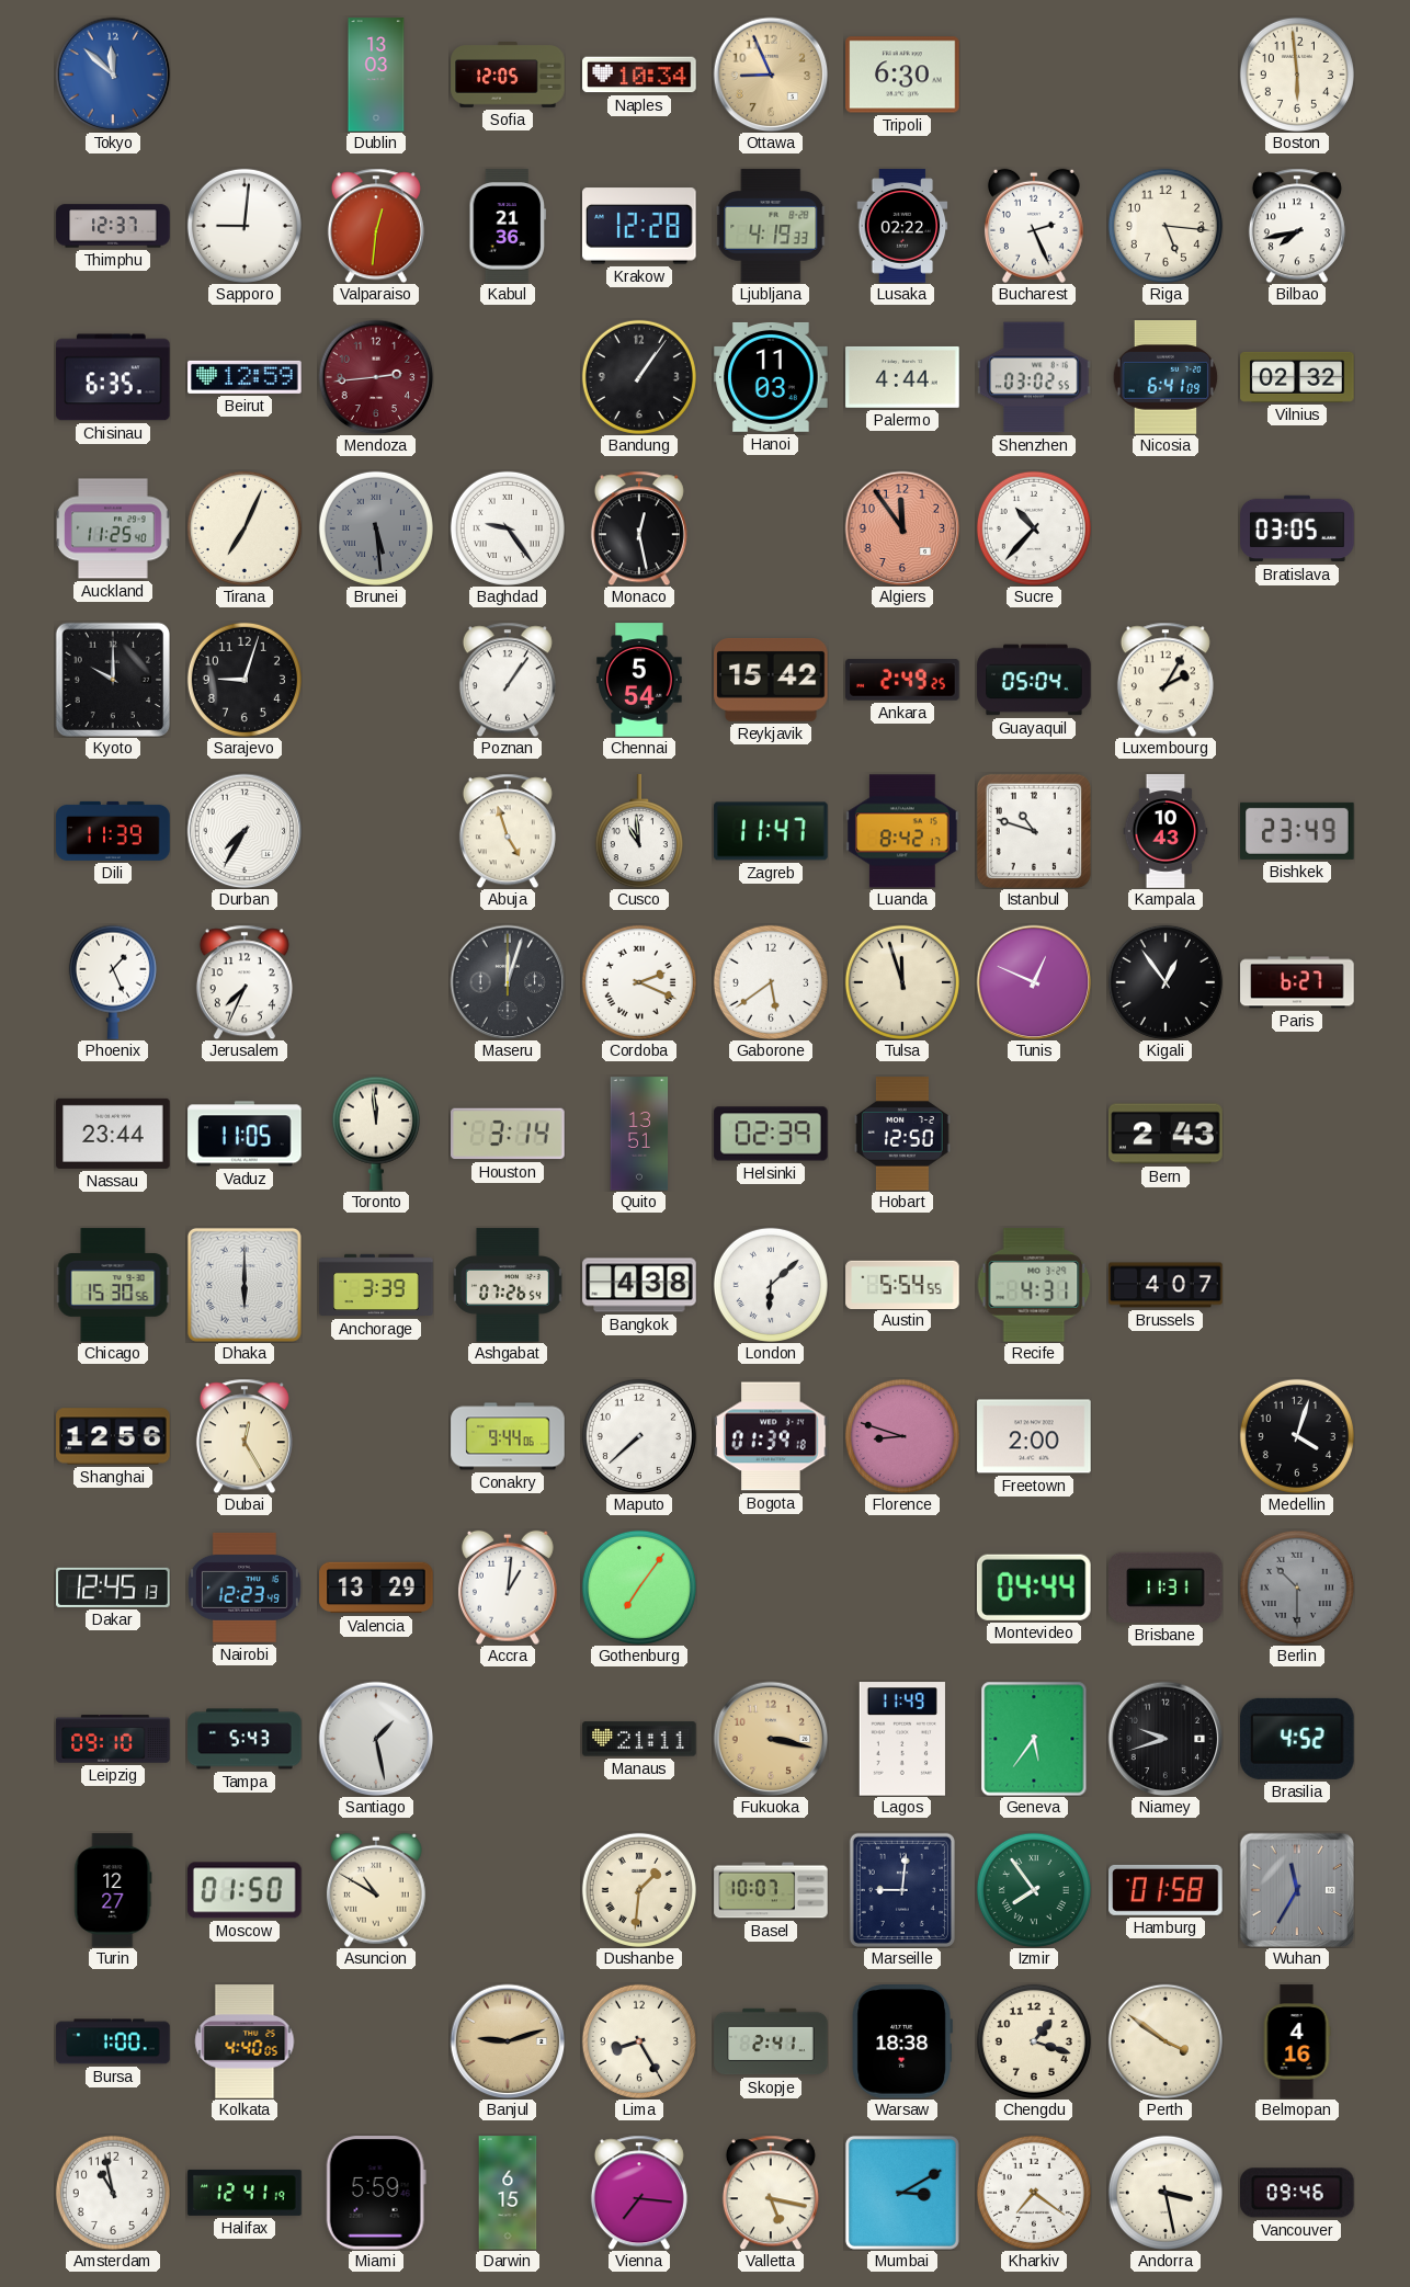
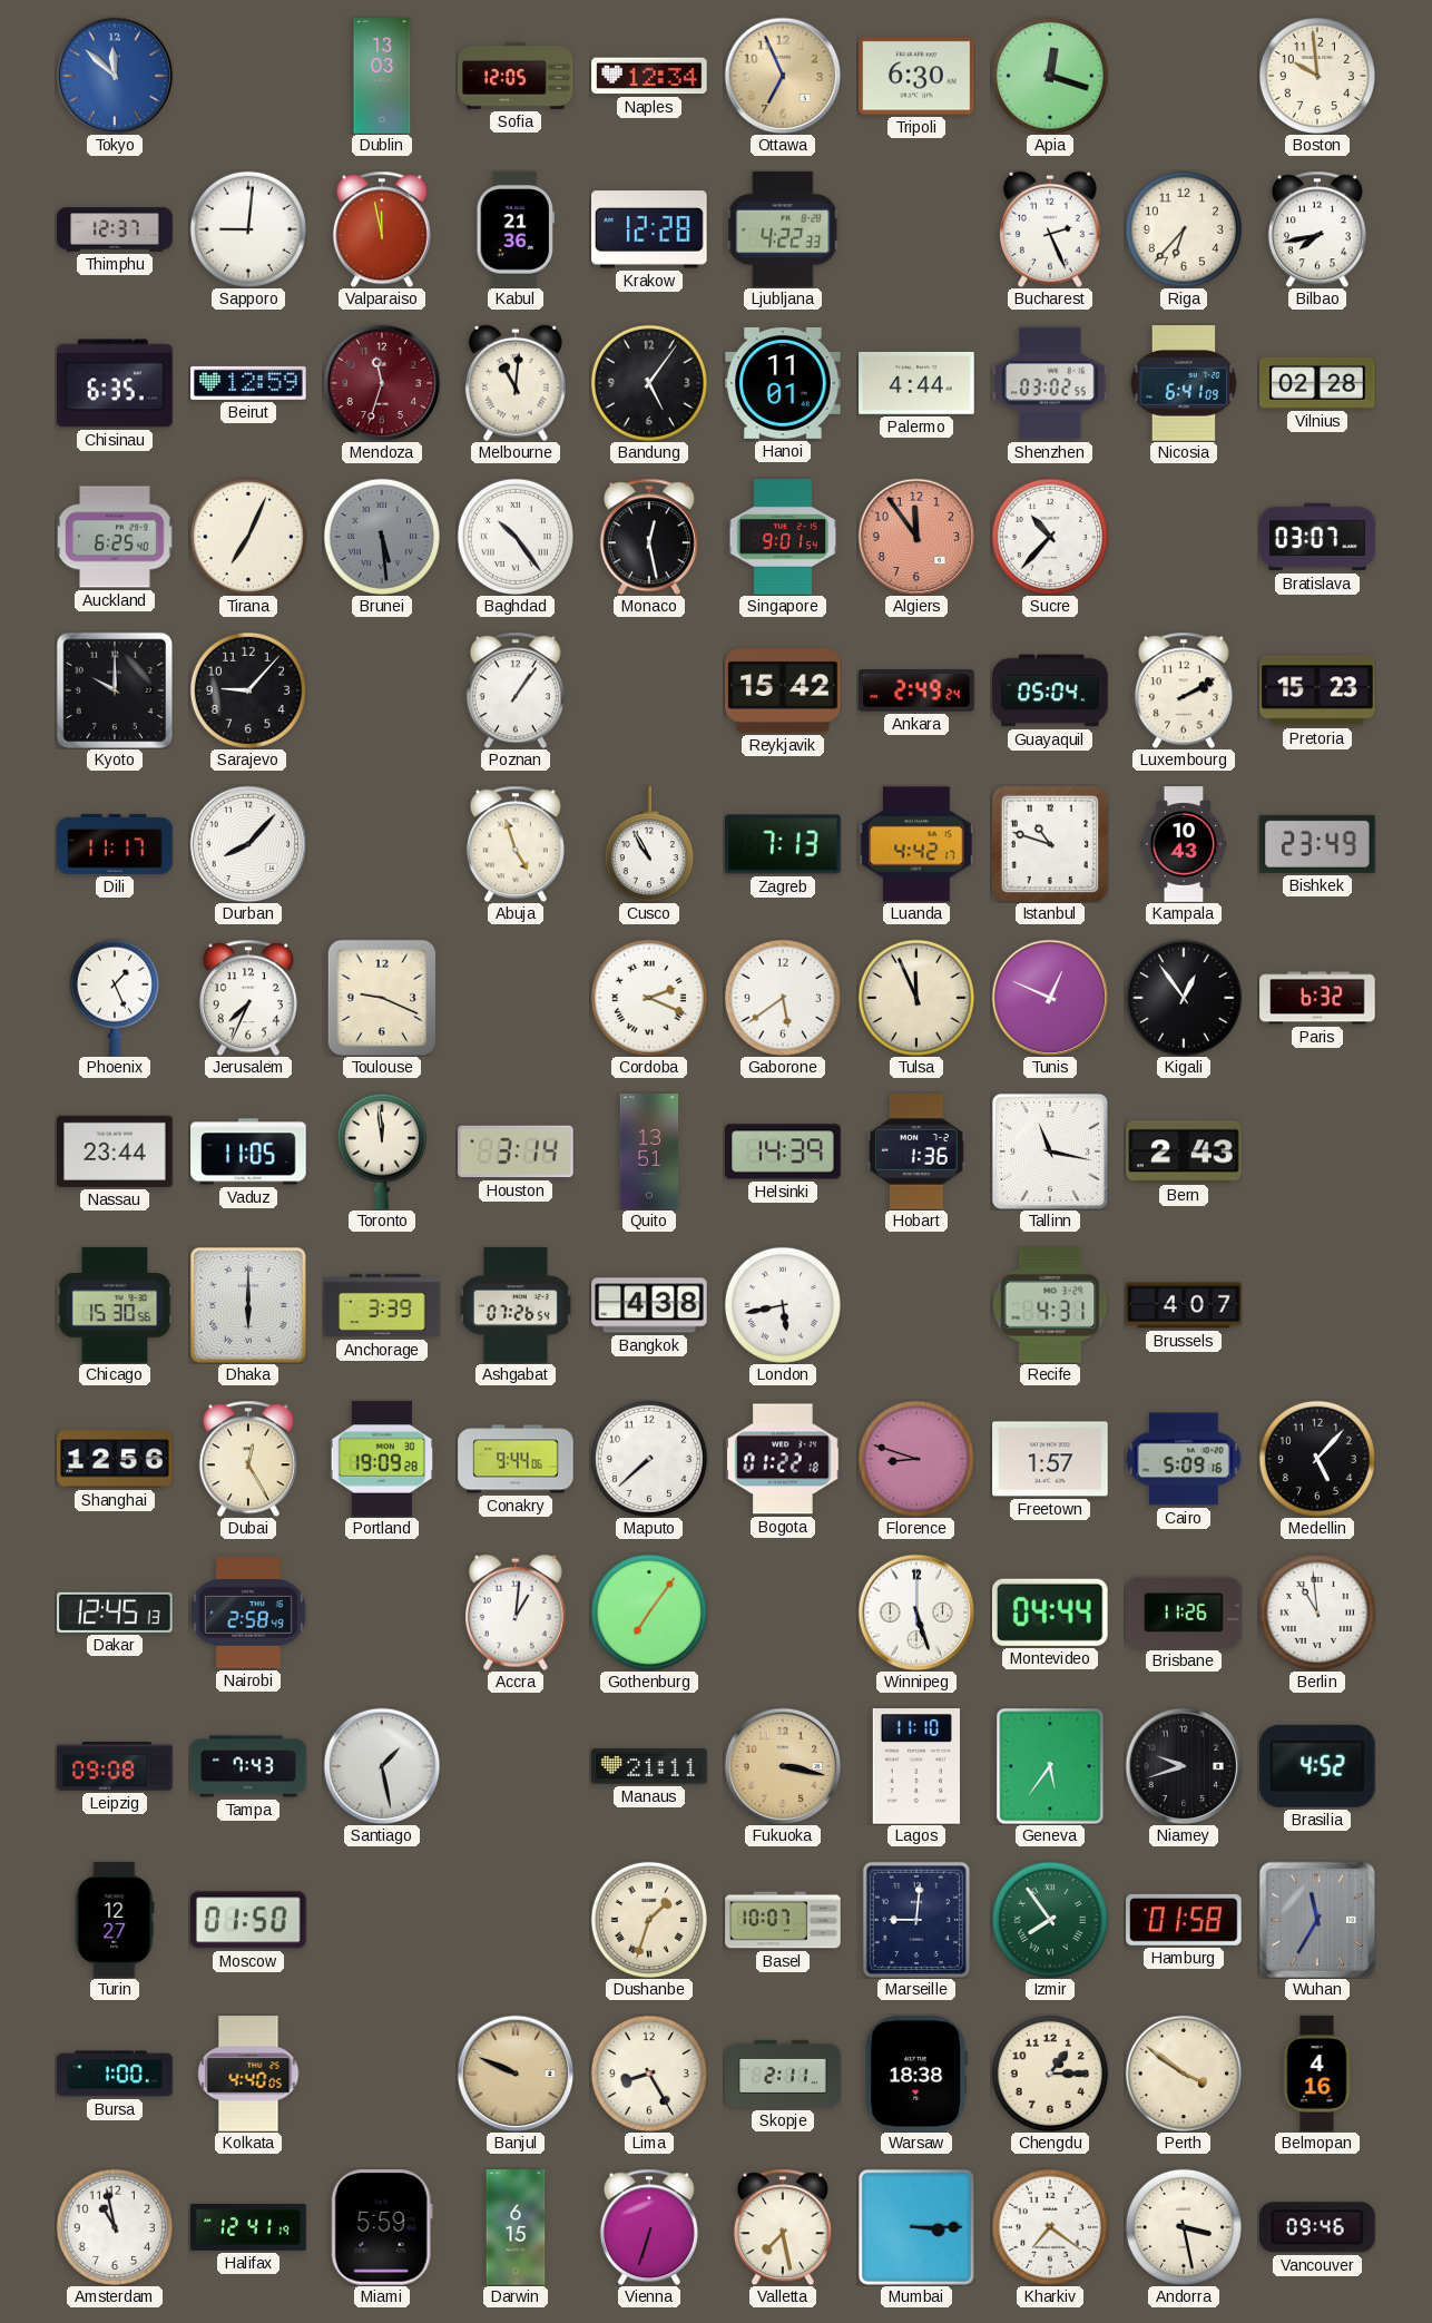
Naples: 10:34 -> 12:34
Ottawa: 8:56 -> 6:56
Apia: none -> 12:18
Boston: 5:59 -> 9:59
Valparaiso: 12:31 -> 11:58
Ljubljana: 4:19 -> 4:22
Lusaka: 02:22 -> none
Riga: 5:16 -> 6:37
Mendoza: 2:44 -> 11:33
Melbourne: none -> 11:01
Bandung: 1:06 -> 5:06
Hanoi: 11:03 -> 11:01
Vilnius: 02:32 -> 02:28
Auckland: 11:25 -> 6:25
Baghdad: 9:24 -> 10:24
Singapore: none -> 9:01
Bratislava: 03:05 -> 03:07
Sarajevo: 9:03 -> 9:07
Chennai: 5:54 -> none
Ankara: 2:49:25 -> 2:49:24
Luxembourg: 2:05 -> 2:10
Pretoria: none -> 15:23
Dili: 11:39 -> 11:17
Durban: 7:35 -> 8:07
Cusco: 10:59 -> 10:55
Zagreb: 11:47 -> 7:13
Luanda: 8:42 -> 4:42
Toulouse: none -> 9:19
Maseru: 12:03 -> none
Tulsa: 11:57 -> 11:56
Paris: 6:27 -> 6:32
Helsinki: 02:39 -> 14:39
Hobart: 12:50 -> 1:36
Tallinn: none -> 11:17
London: 6:08 -> 5:43
Austin: 5:54 -> none
Portland: none -> 19:09
Bogota: 01:39 -> 01:22
Freetown: 2:00 -> 1:57
Cairo: none -> 5:09
Medellin: 4:03 -> 5:07
Nairobi: 12:23 -> 2:58
Valencia: 13:29 -> none
Winnipeg: none -> 5:27
Brisbane: 11:31 -> 11:26
Berlin: 10:30 -> 10:59
Berlin dial: grey -> white
Leipzig: 09:10 -> 09:08
Tampa: 5:43 -> 7:43
Lagos: 11:49 -> 11:10
Asuncion: 10:50 -> none
Dushanbe: 1:31 -> 1:33
Banjul: 9:12 -> 9:49
Skopje: 2:41 -> 2:11
Chengdu: 1:18 -> 1:15
Vienna: 7:16 -> 6:33
Valletta: 5:17 -> 7:28
Mumbai: 3:10 -> 3:15
